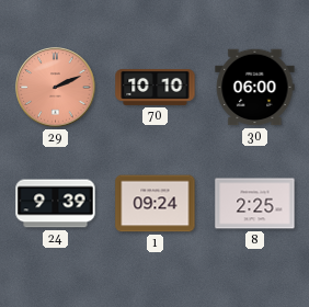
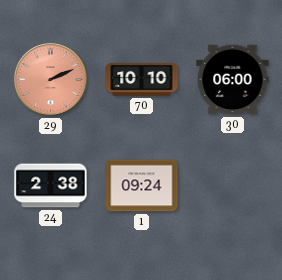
24: 9:39 -> 2:38
8: 2:25 -> none
